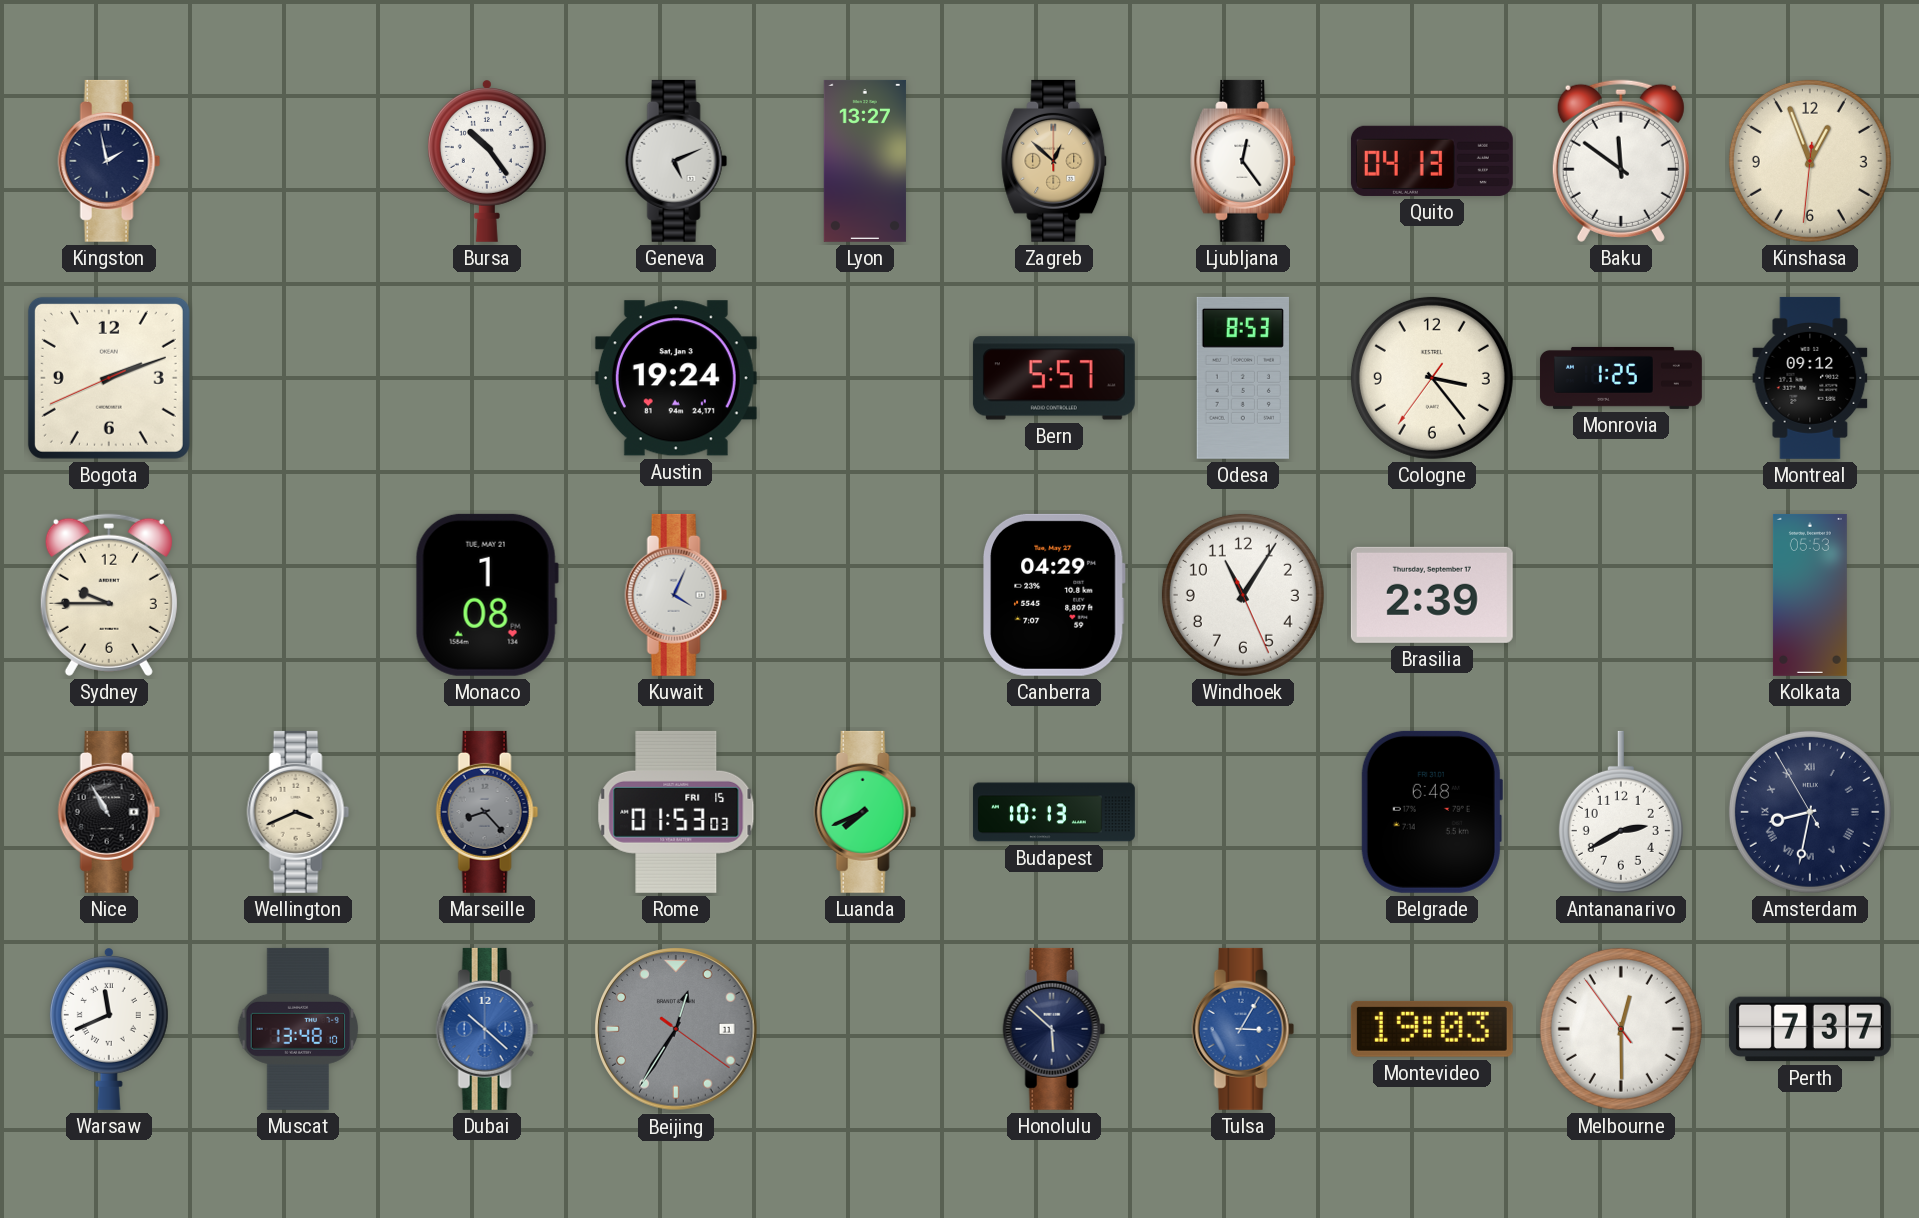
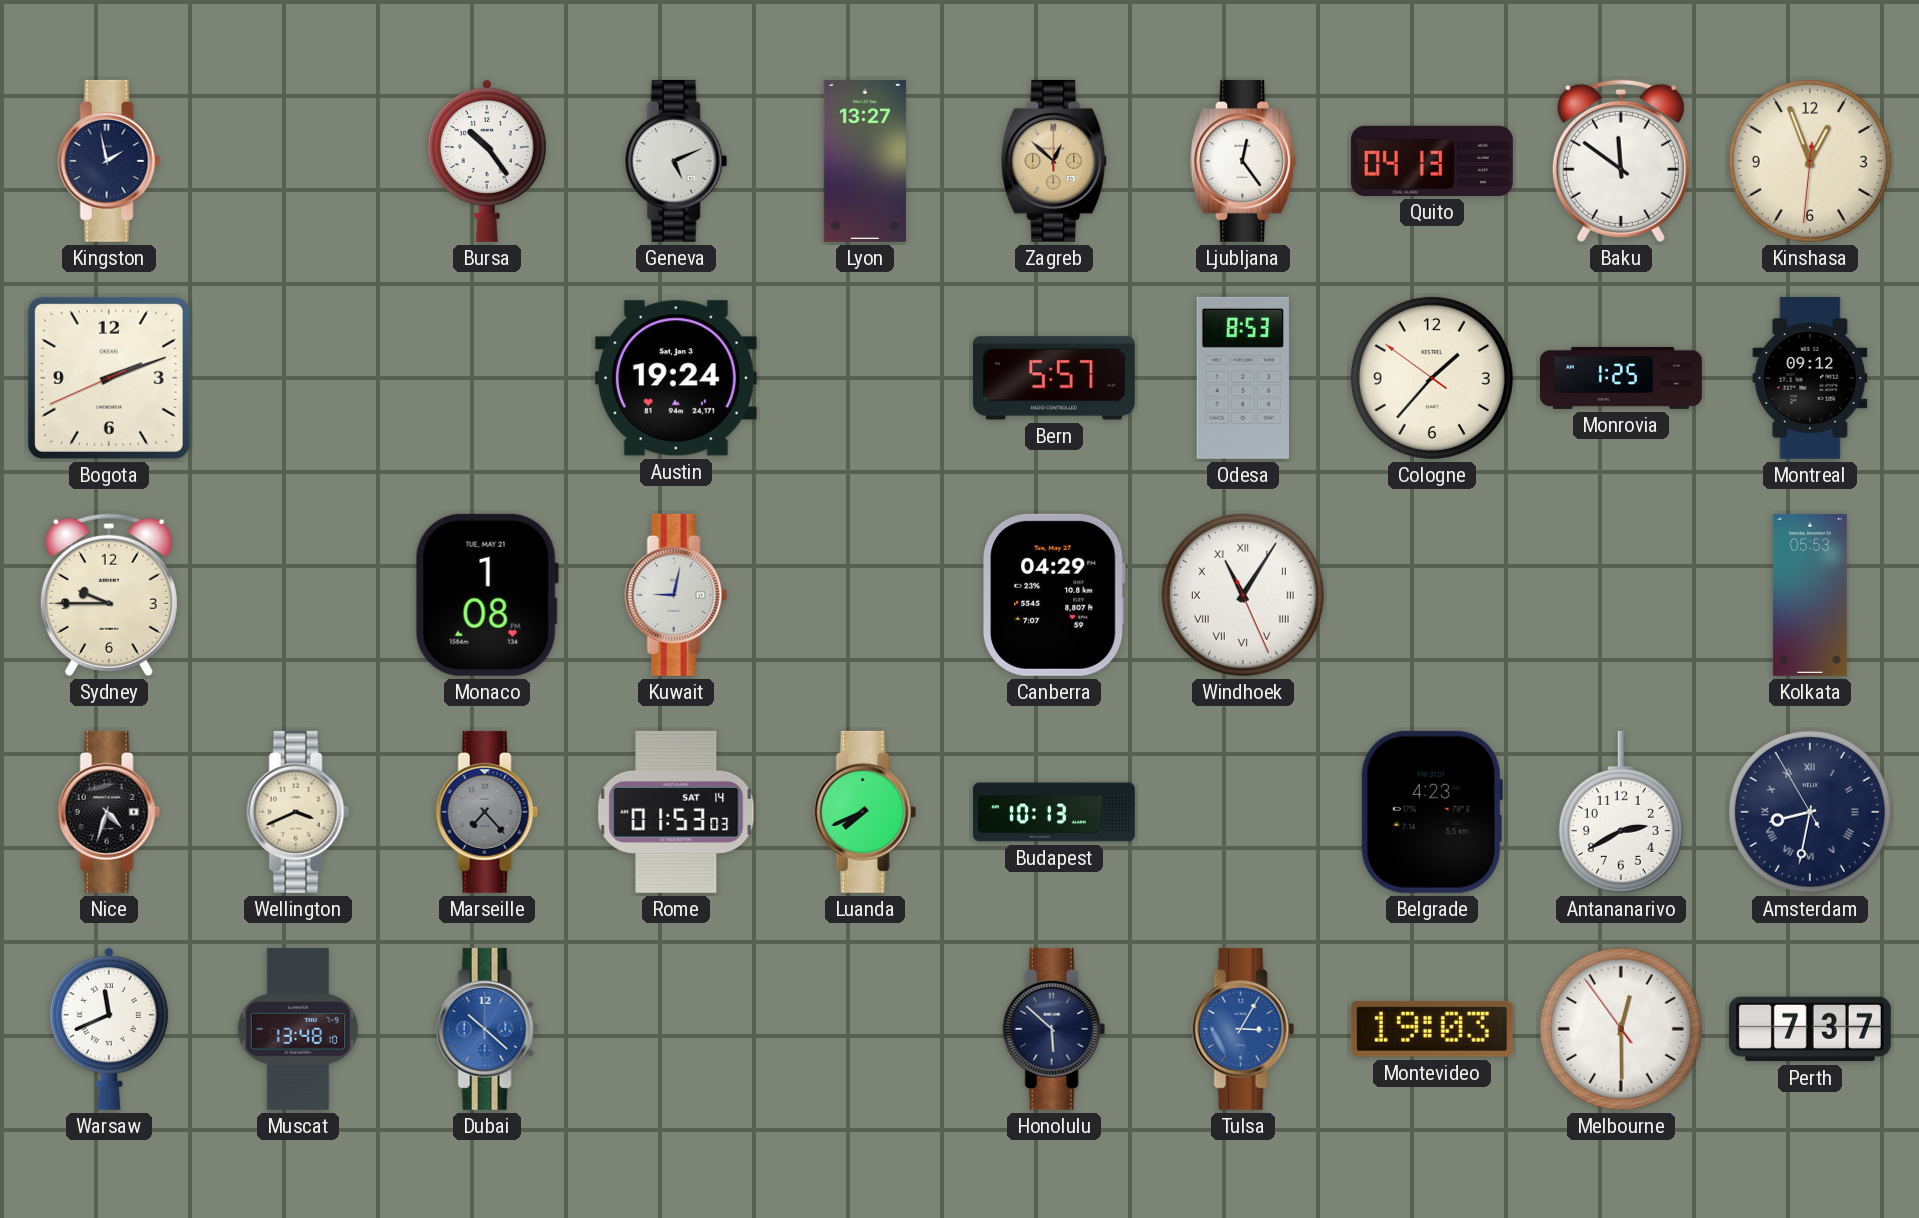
Cologne: 3:23 -> 1:36
Kuwait: 4:04 -> 9:02
Windhoek numerals: Arabic -> Roman
Brasilia: 2:39 -> none
Nice: 10:55 -> 4:33
Marseille: 8:23 -> 7:23
Rome date: FRI 15 -> SAT 14
Belgrade: 6:48 -> 4:23
Beijing: 12:35 -> none
